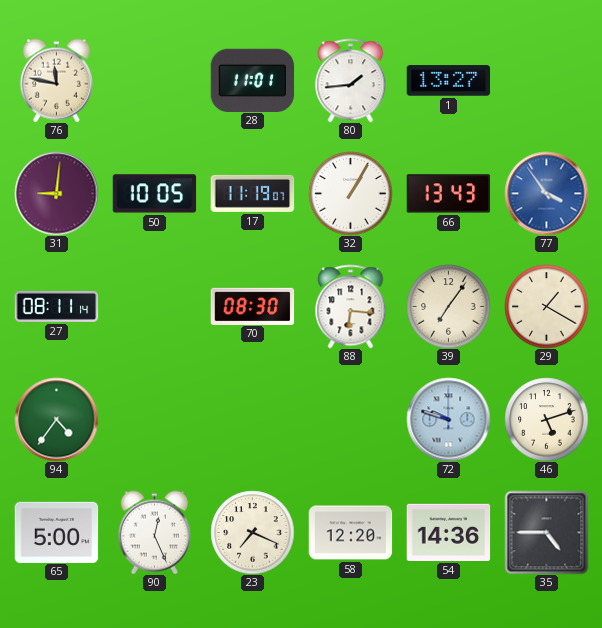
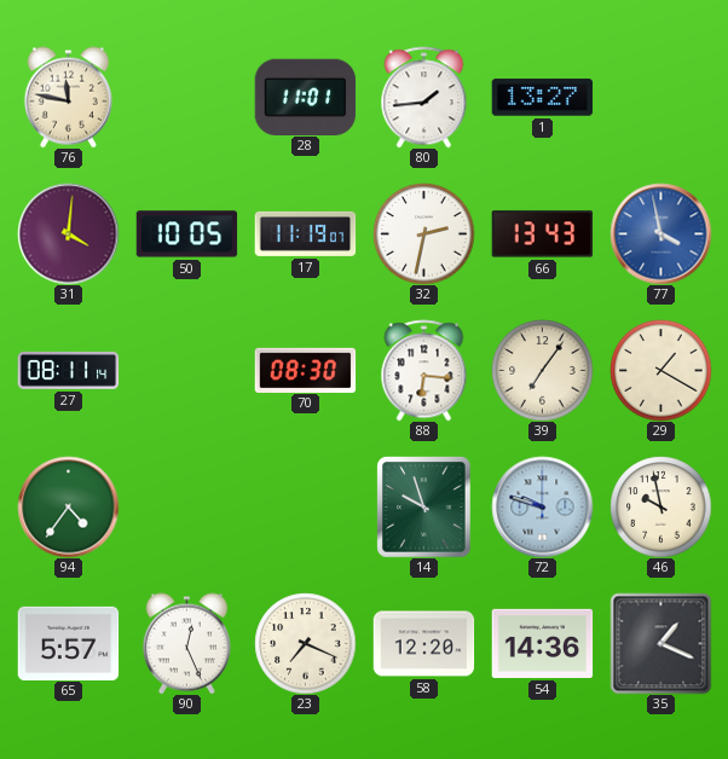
31: 9:01 -> 4:01
32: 1:05 -> 2:32
77: 3:54 -> 3:58
14: none -> 9:57
46: 5:12 -> 9:58
65: 5:00 -> 5:57
35: 4:45 -> 1:19
